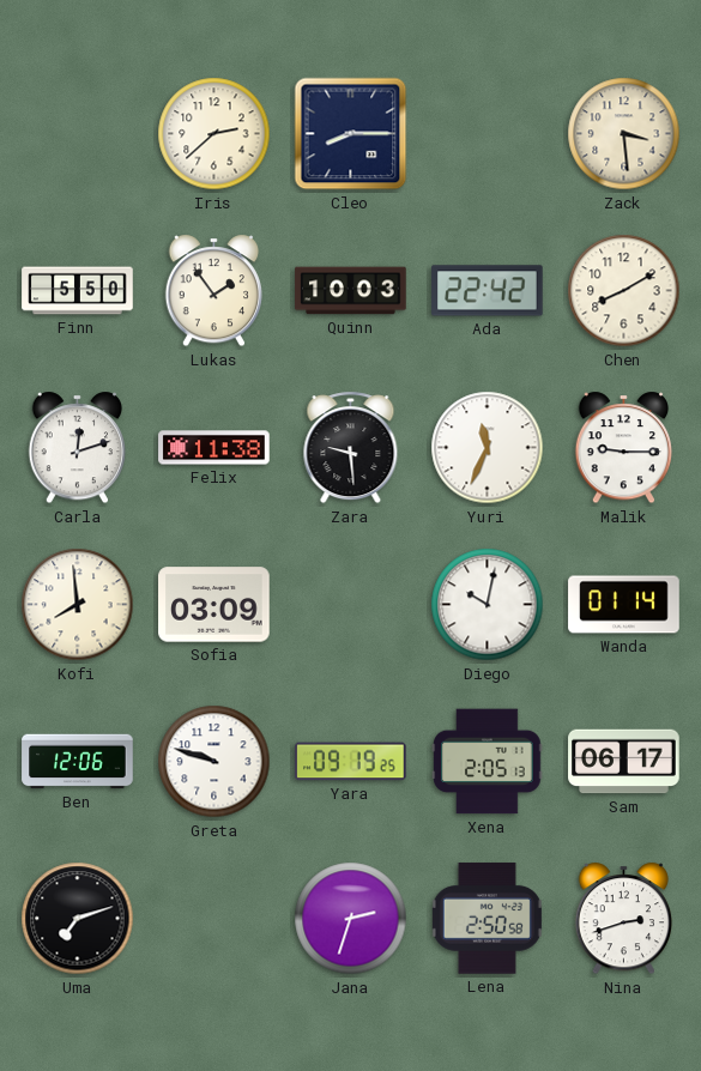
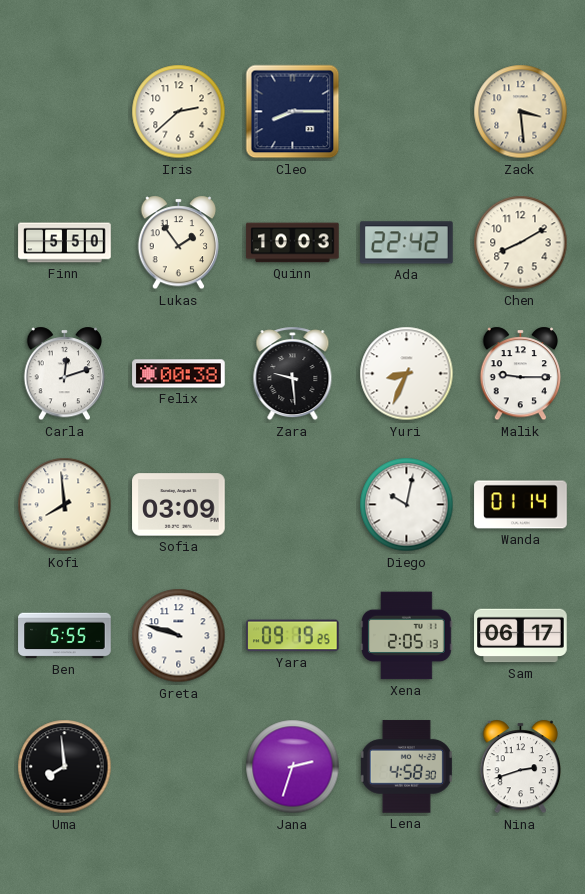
Felix: 11:38 -> 00:38
Yuri: 11:34 -> 8:34
Ben: 12:06 -> 5:55
Uma: 7:12 -> 7:59
Lena: 2:50 -> 4:58
